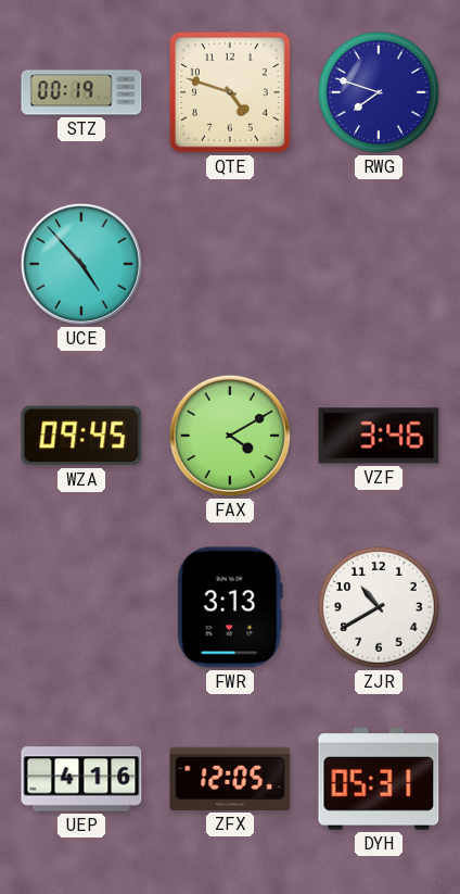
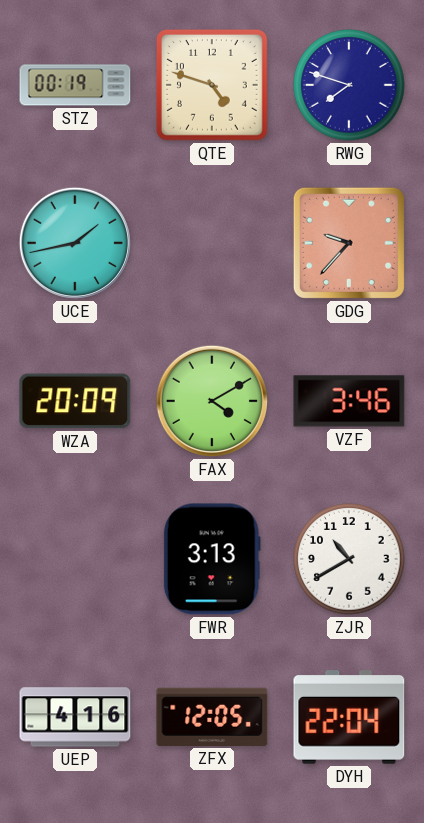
UCE: 4:53 -> 1:43
GDG: none -> 9:37
WZA: 09:45 -> 20:09
DYH: 05:31 -> 22:04
